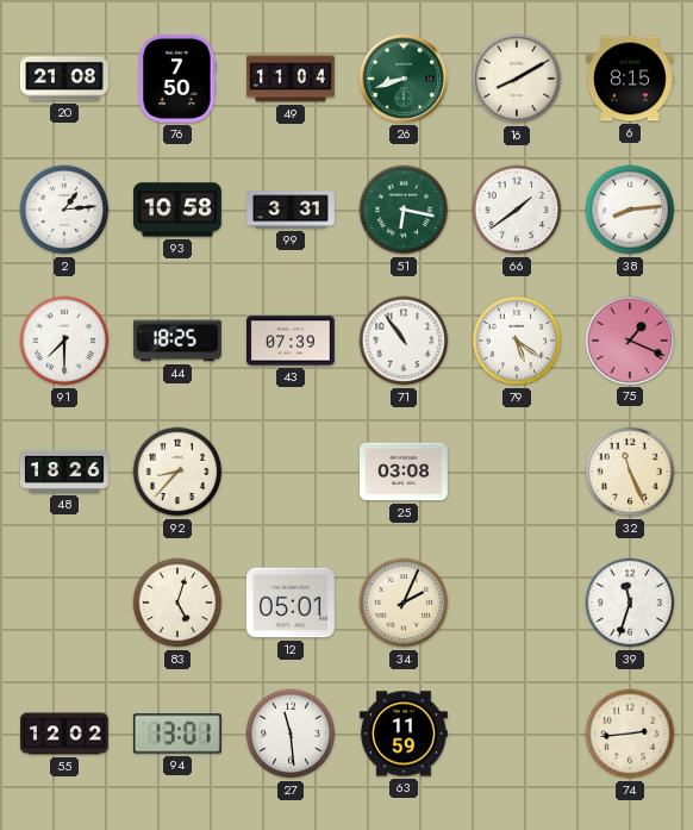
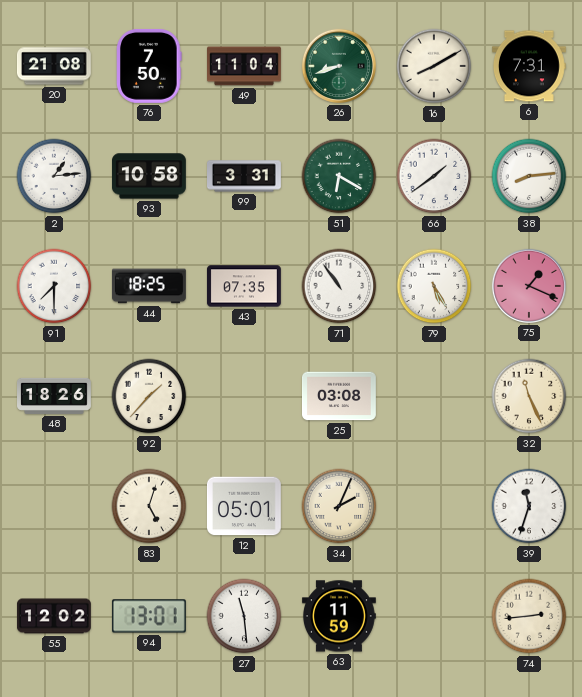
6: 8:15 -> 7:31
51: 6:17 -> 6:20
43: 07:39 -> 07:35
79: 5:21 -> 5:25
92: 8:37 -> 1:37
